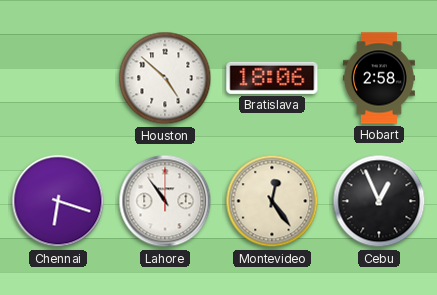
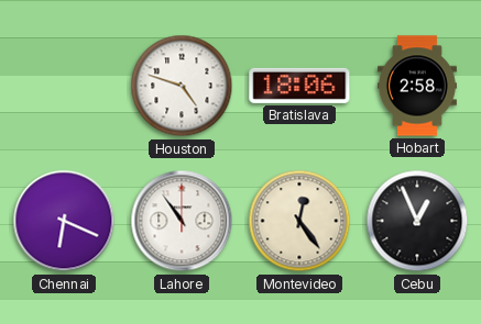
Houston: 4:52 -> 4:48
Chennai: 6:18 -> 6:19
